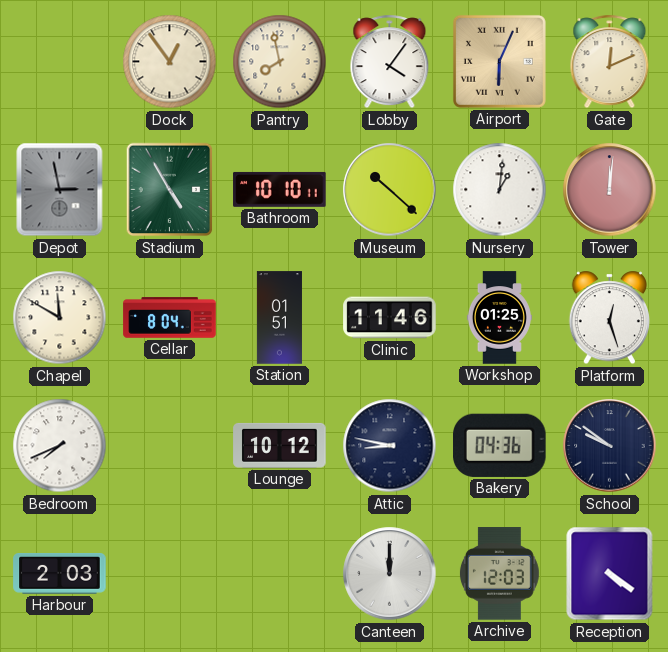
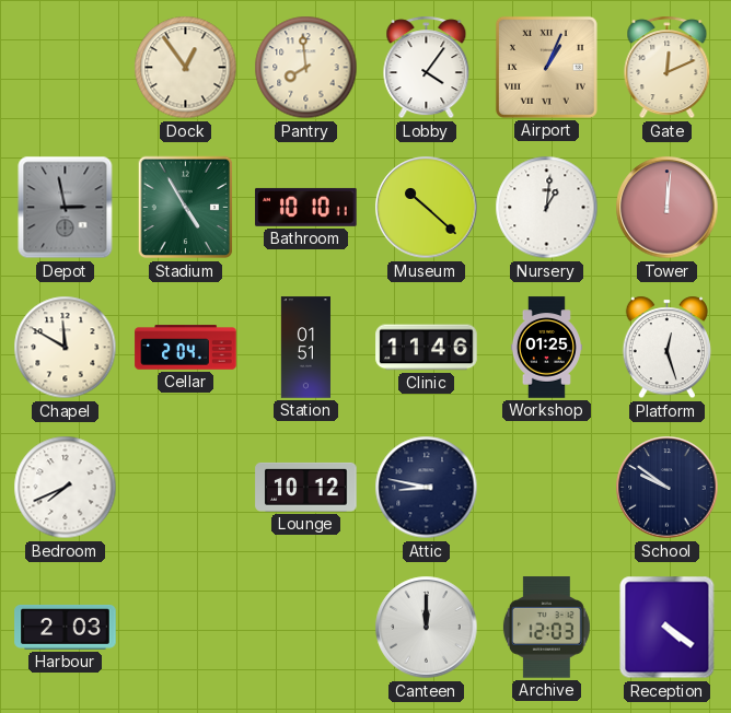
Pantry: 7:58 -> 7:59
Airport: 6:04 -> 1:04
Cellar: 8:04 -> 2:04
Bakery: 04:36 -> none
